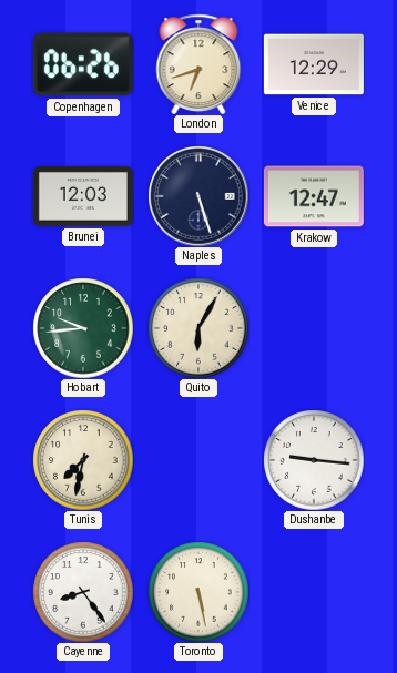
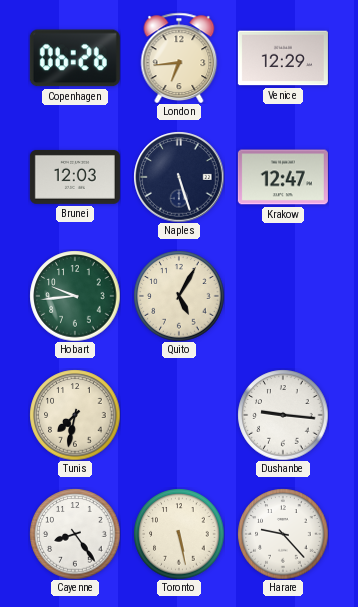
London: 6:42 -> 6:44
Quito: 6:05 -> 5:05
Harare: none -> 9:23
